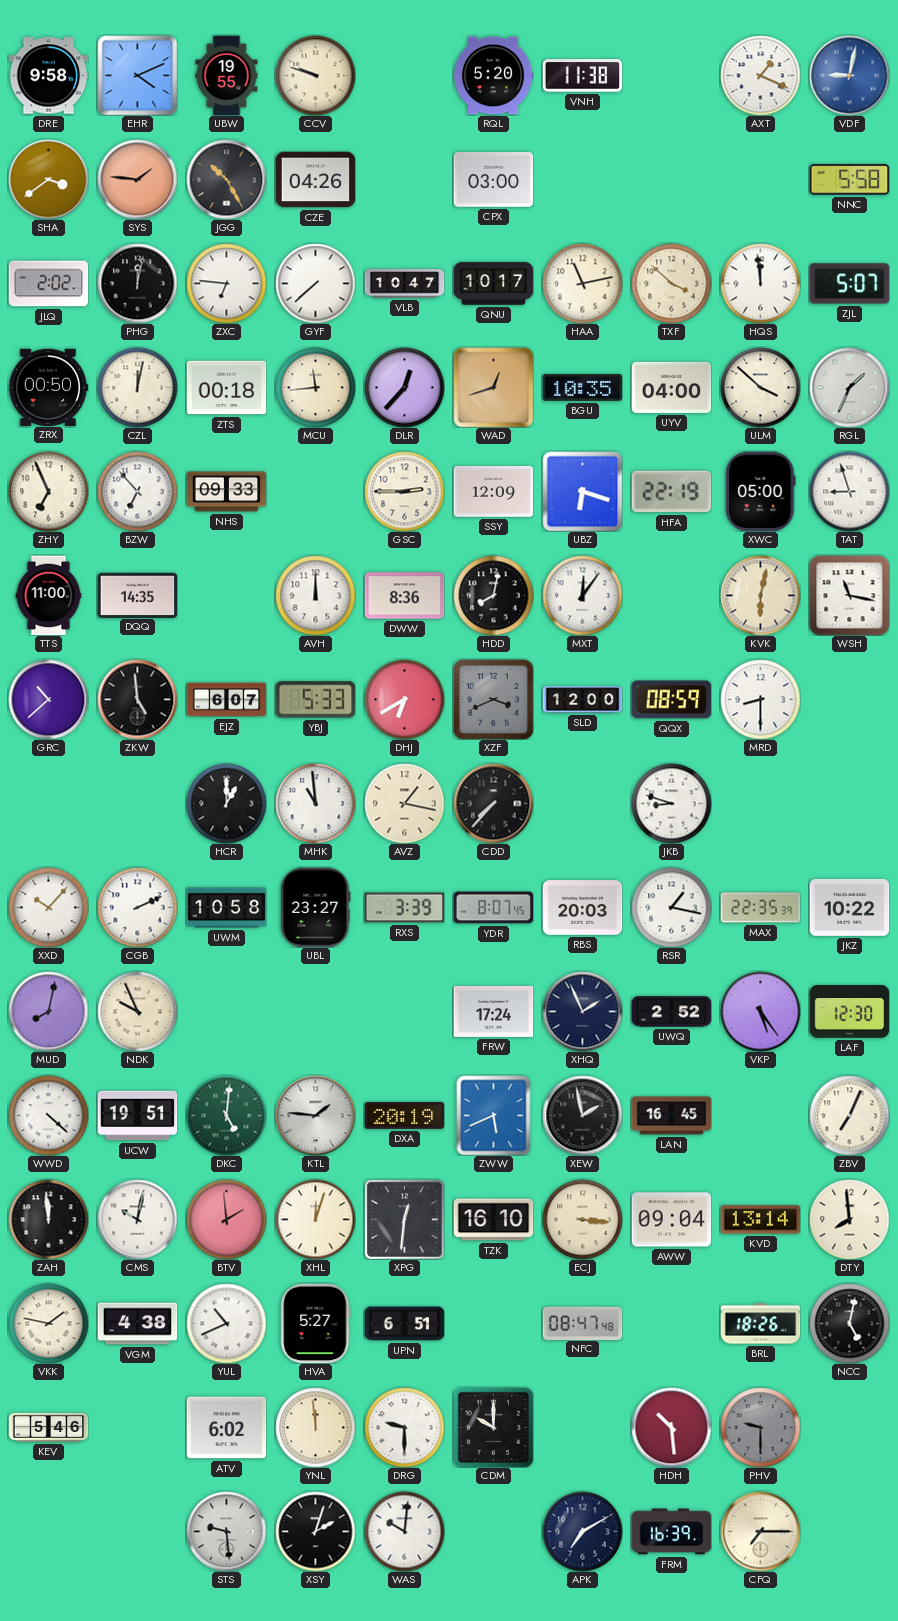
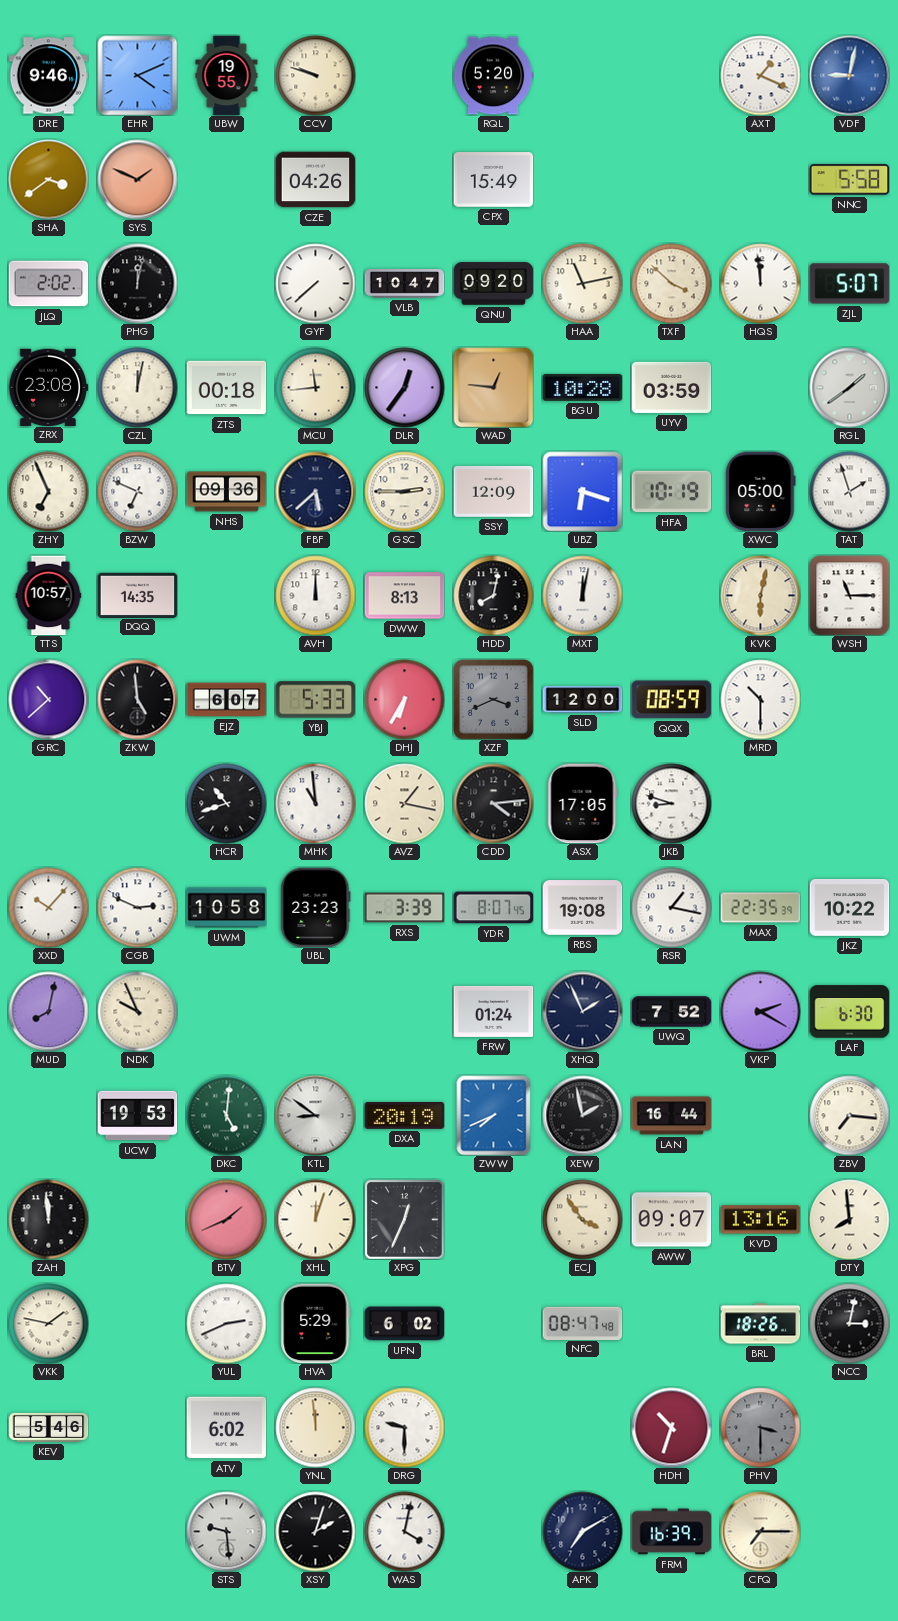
DRE: 9:58 -> 9:46
VNH: 11:38 -> none
SYS: 1:46 -> 1:49
JGG: 10:25 -> none
CPX: 03:00 -> 15:49
ZXC: 6:46 -> none
QNU: 10:17 -> 09:20
ZRX: 00:50 -> 23:08
DLR: 12:37 -> 12:36
WAD: 12:42 -> 12:46
BGU: 10:35 -> 10:28
UYV: 04:00 -> 03:59
ULM: 3:52 -> none
RGL: 1:34 -> 1:39
BZW: 6:53 -> 6:49
NHS: 09:33 -> 09:36
FBF: none -> 5:38
HFA: 22:19 -> 10:19
TAT: 8:57 -> 1:57
TTS: 11:00 -> 10:57
DWW: 8:36 -> 8:13
MXT: 12:06 -> 12:02
WSH: 11:17 -> 11:15
DHJ: 6:40 -> 6:35
MRD: 8:30 -> 10:30
HCR: 1:00 -> 10:42
CDD: 7:37 -> 4:14
ASX: none -> 17:05
CGB: 2:11 -> 2:49
UBL: 23:27 -> 23:23
RBS: 20:03 -> 19:08
FRW: 17:24 -> 01:24
UWQ: 2:52 -> 7:52
VKP: 5:24 -> 2:20
LAF: 12:30 -> 6:30
WWD: 4:22 -> none
UCW: 19:51 -> 19:53
KTL: 1:46 -> 8:51
ZWW: 5:41 -> 7:41
LAN: 16:45 -> 16:44
ZBV: 7:04 -> 7:16
CMS: 10:02 -> none
BTV: 1:59 -> 1:41
XPG: 12:31 -> 12:34
TZK: 16:10 -> none
ECJ: 3:16 -> 3:54
AWW: 09:04 -> 09:07
KVD: 13:14 -> 13:16
VGM: 4:38 -> none
YUL: 10:41 -> 2:41
HVA: 5:27 -> 5:29
UPN: 6:51 -> 6:02
NCC: 5:02 -> 3:02
CDM: 10:00 -> none
HDH: 10:29 -> 10:33
PHV: 9:30 -> 3:30
WAS: 10:01 -> 4:02
